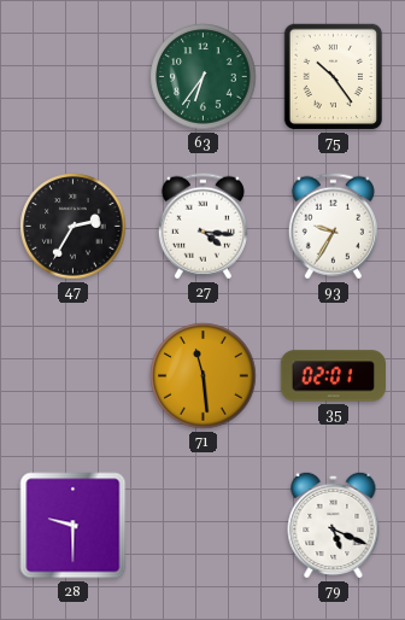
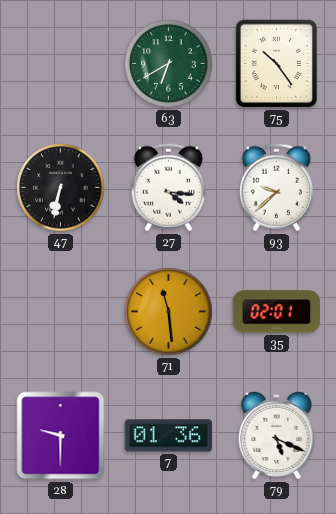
63: 6:36 -> 6:40
47: 2:35 -> 6:32
93: 9:35 -> 9:38
7: none -> 01:36
